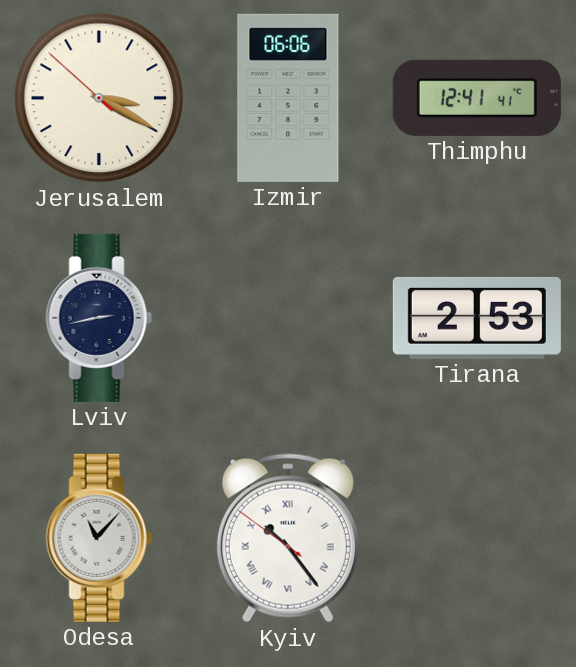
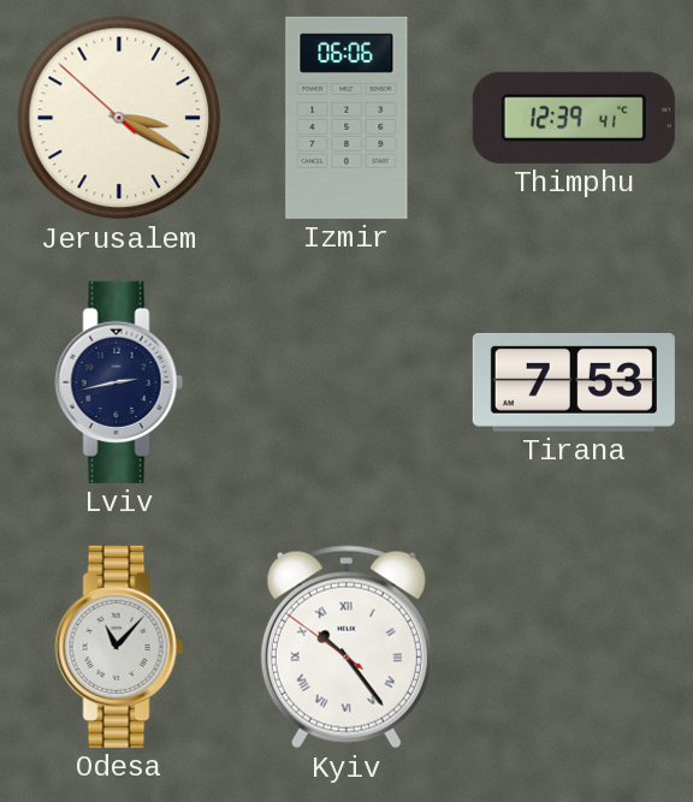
Thimphu: 12:41 -> 12:39
Tirana: 2:53 -> 7:53
